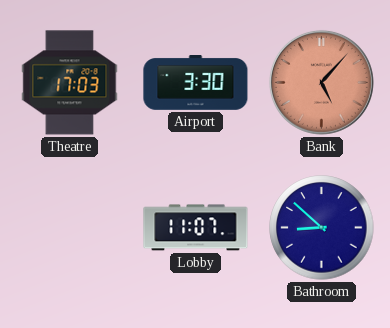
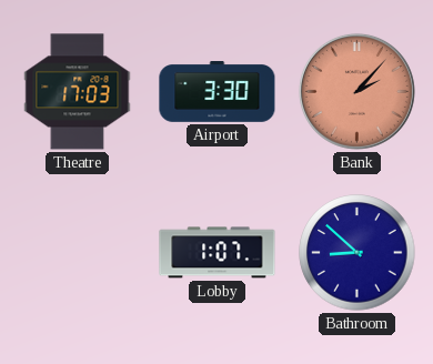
Bank: 5:07 -> 2:07
Lobby: 11:07 -> 1:07
